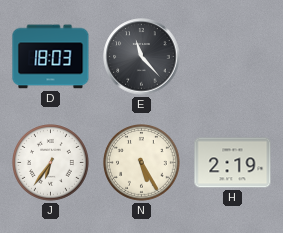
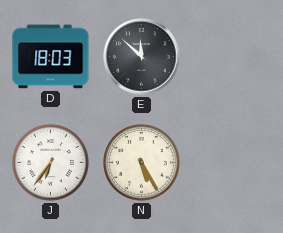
E: 11:23 -> 11:52
H: 2:19 -> none
